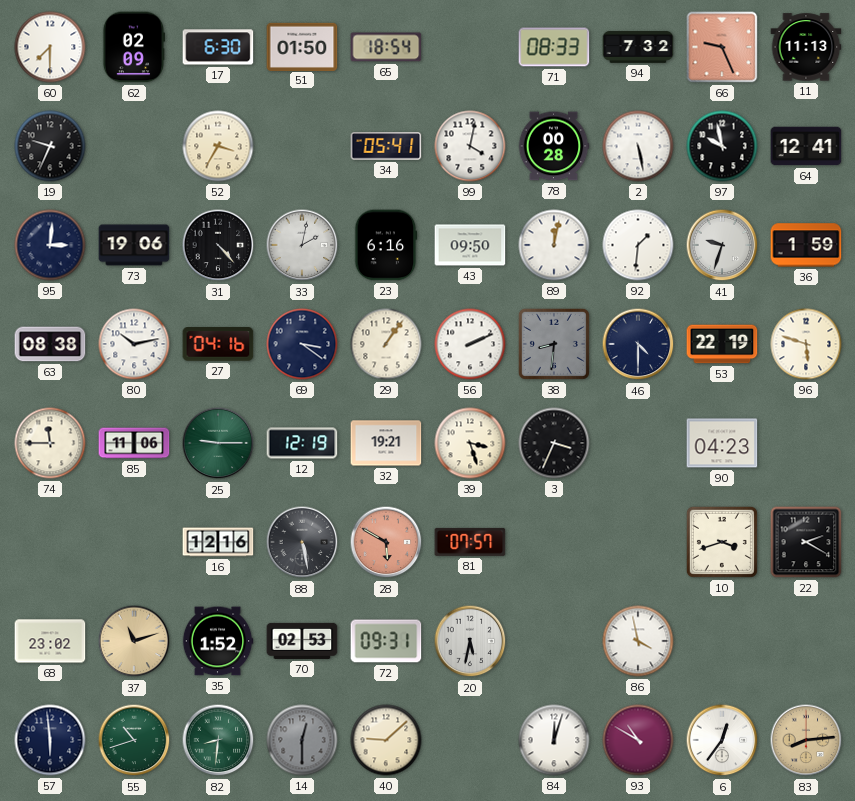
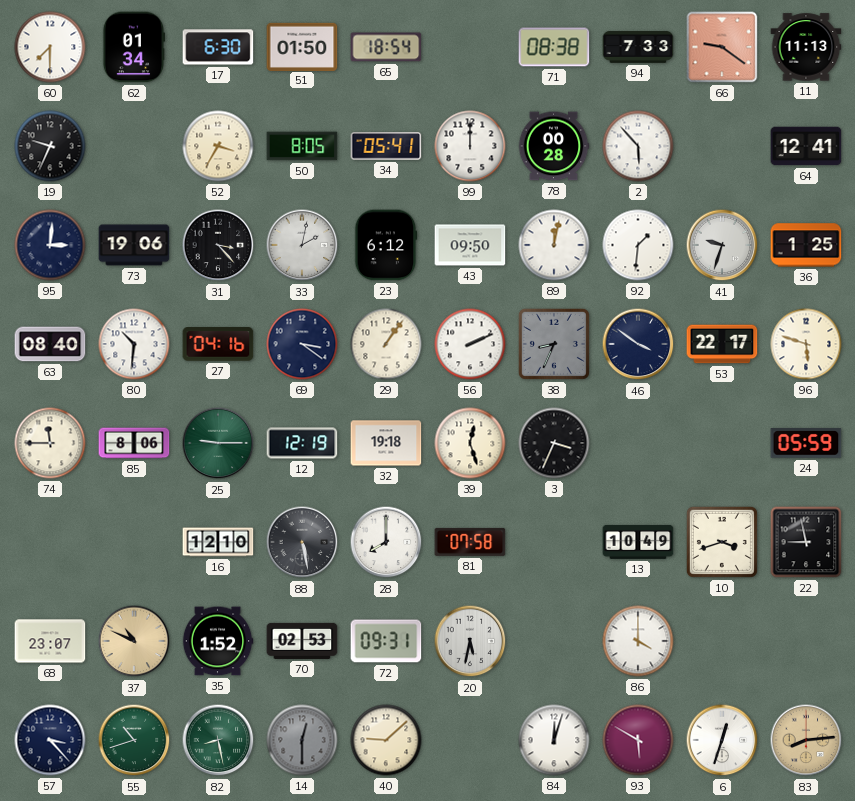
62: 02:09 -> 01:34
71: 08:33 -> 08:38
94: 7:32 -> 7:33
66: 9:26 -> 9:21
50: none -> 8:05
99: 4:02 -> 12:00
2: 5:28 -> 5:53
97: 9:58 -> none
31: 4:23 -> 3:23
23: 6:16 -> 6:12
36: 1:59 -> 1:25
63: 08:38 -> 08:40
80: 10:13 -> 10:31
38: 8:31 -> 8:34
46: 4:30 -> 3:51
53: 22:19 -> 22:17
85: 11:06 -> 8:06
32: 19:21 -> 19:18
39: 3:27 -> 12:27
90: 04:23 -> none
24: none -> 05:59
16: 12:16 -> 12:10
28: 5:50 -> 8:00
28 dial: salmon -> white
81: 07:57 -> 07:58
13: none -> 10:49
22: 2:20 -> 8:58
68: 23:02 -> 23:07
37: 11:12 -> 10:49
86: 3:58 -> 4:00
57: 5:59 -> 3:23
82: 8:31 -> 8:28
93: 10:50 -> 5:50
6: 12:36 -> 12:33
